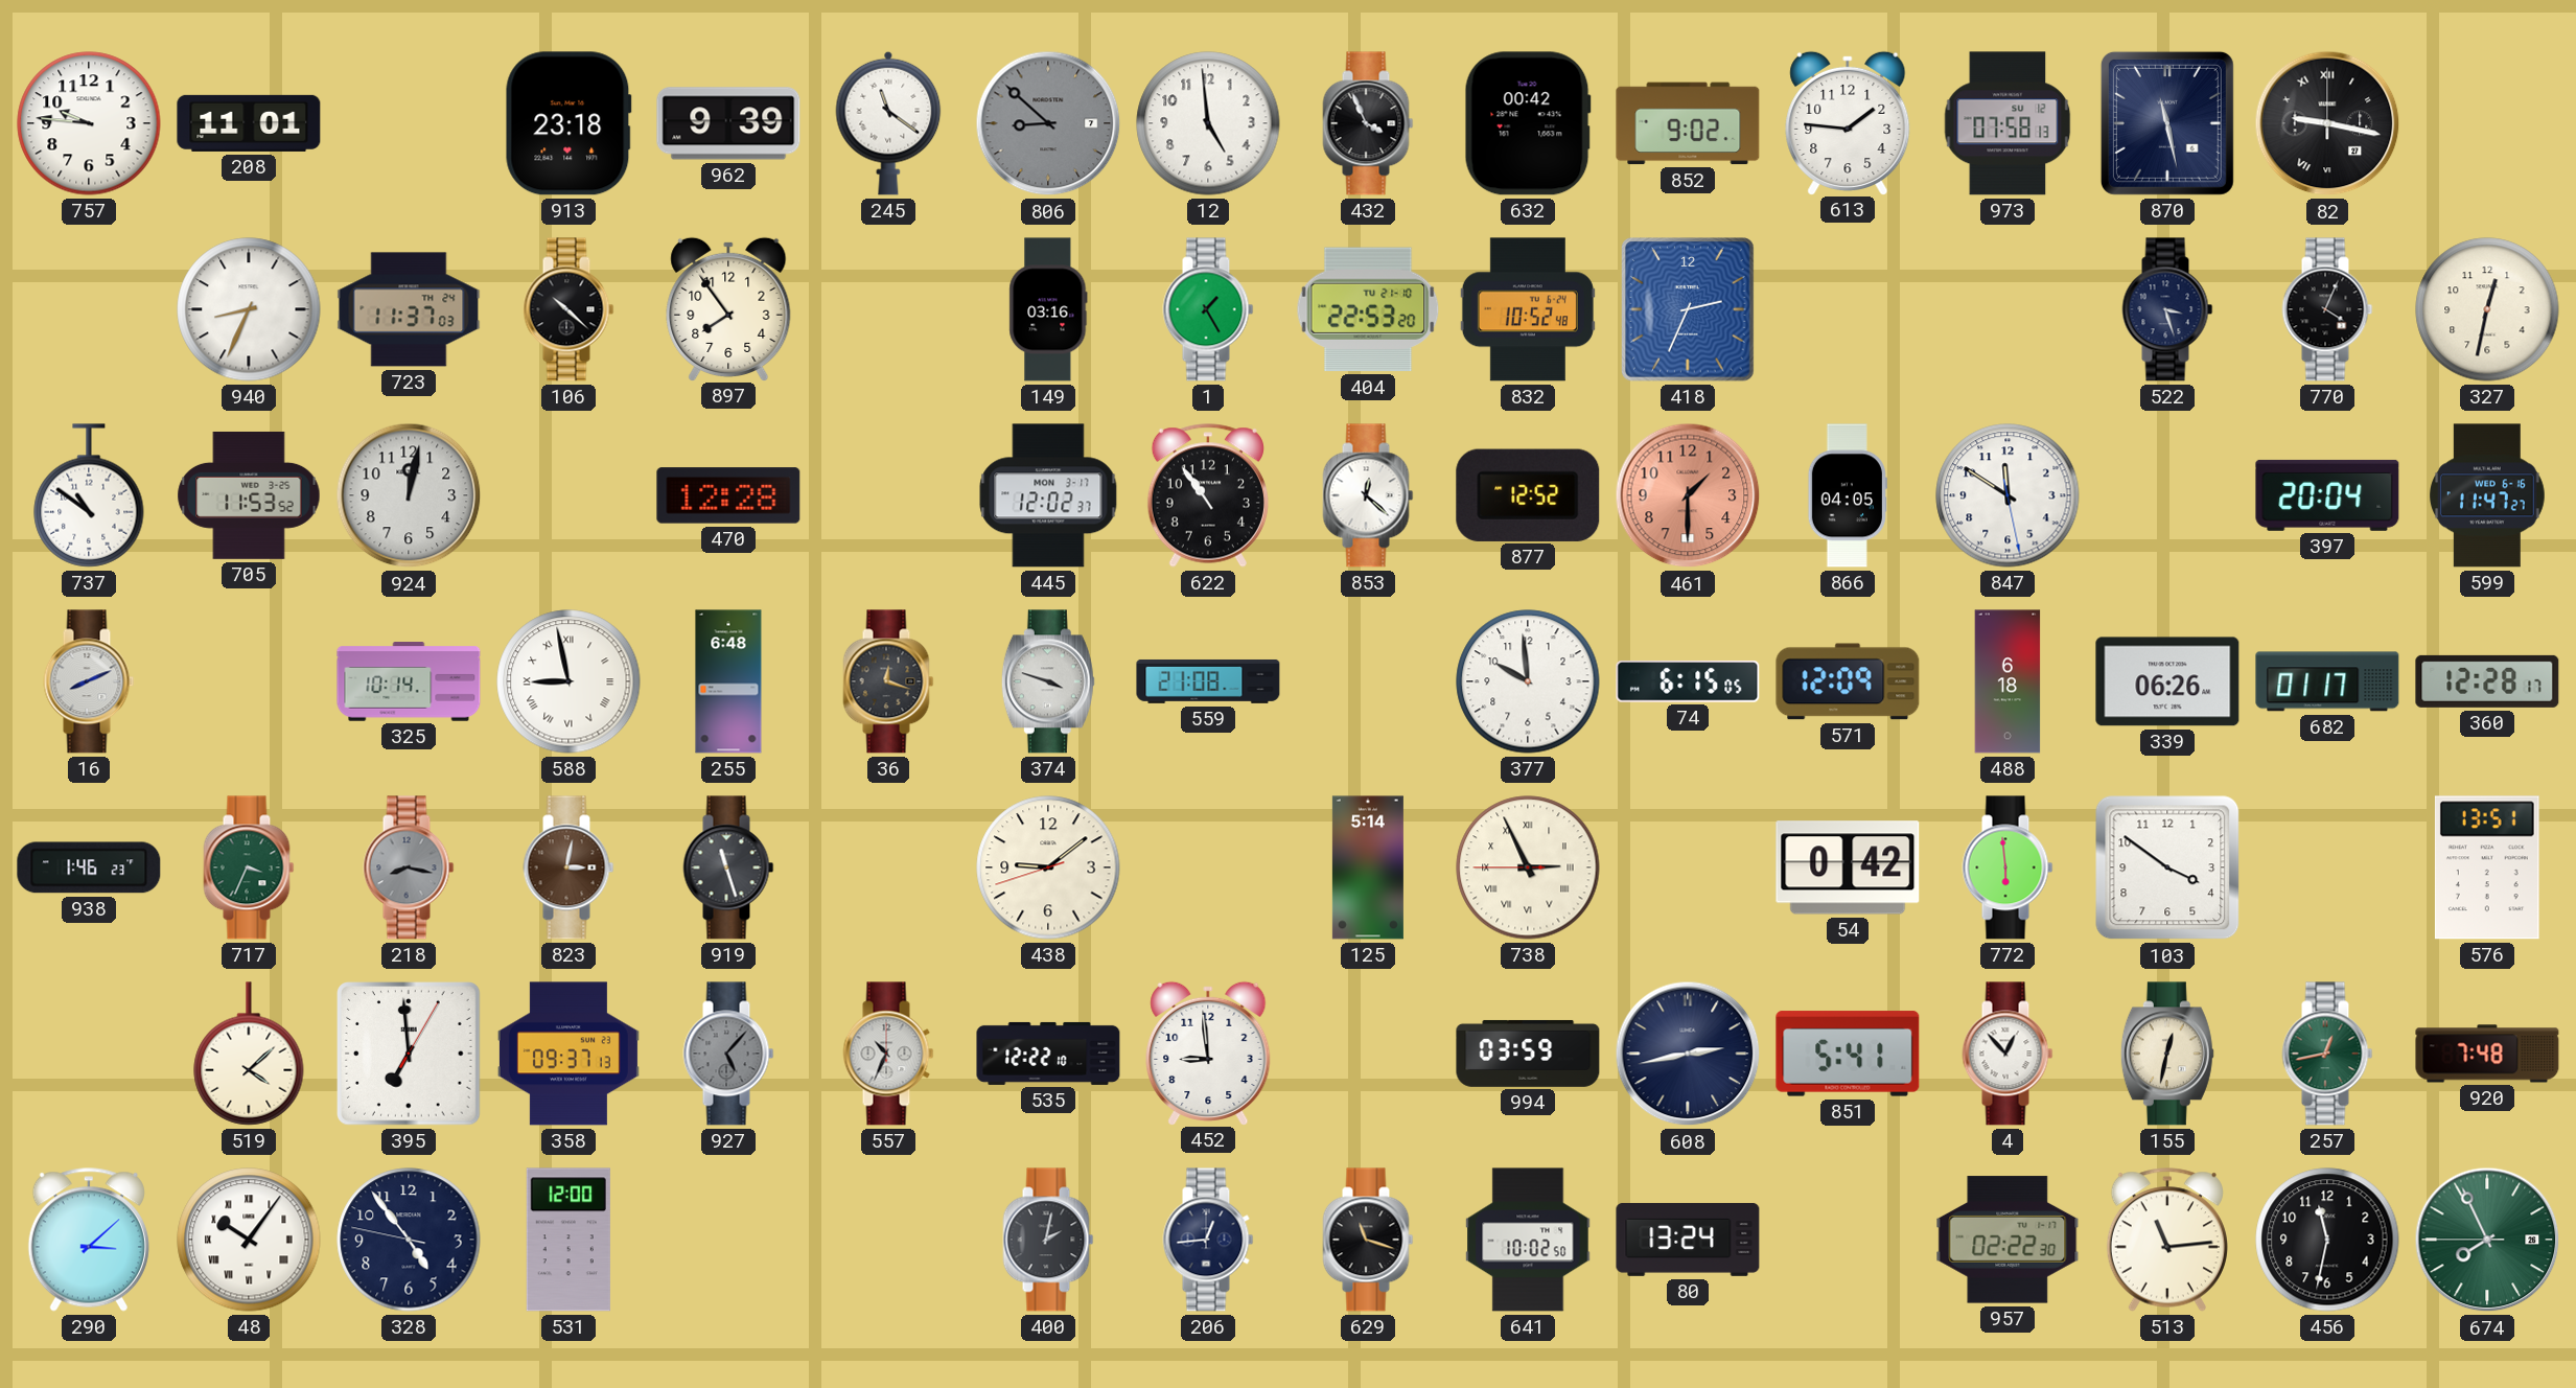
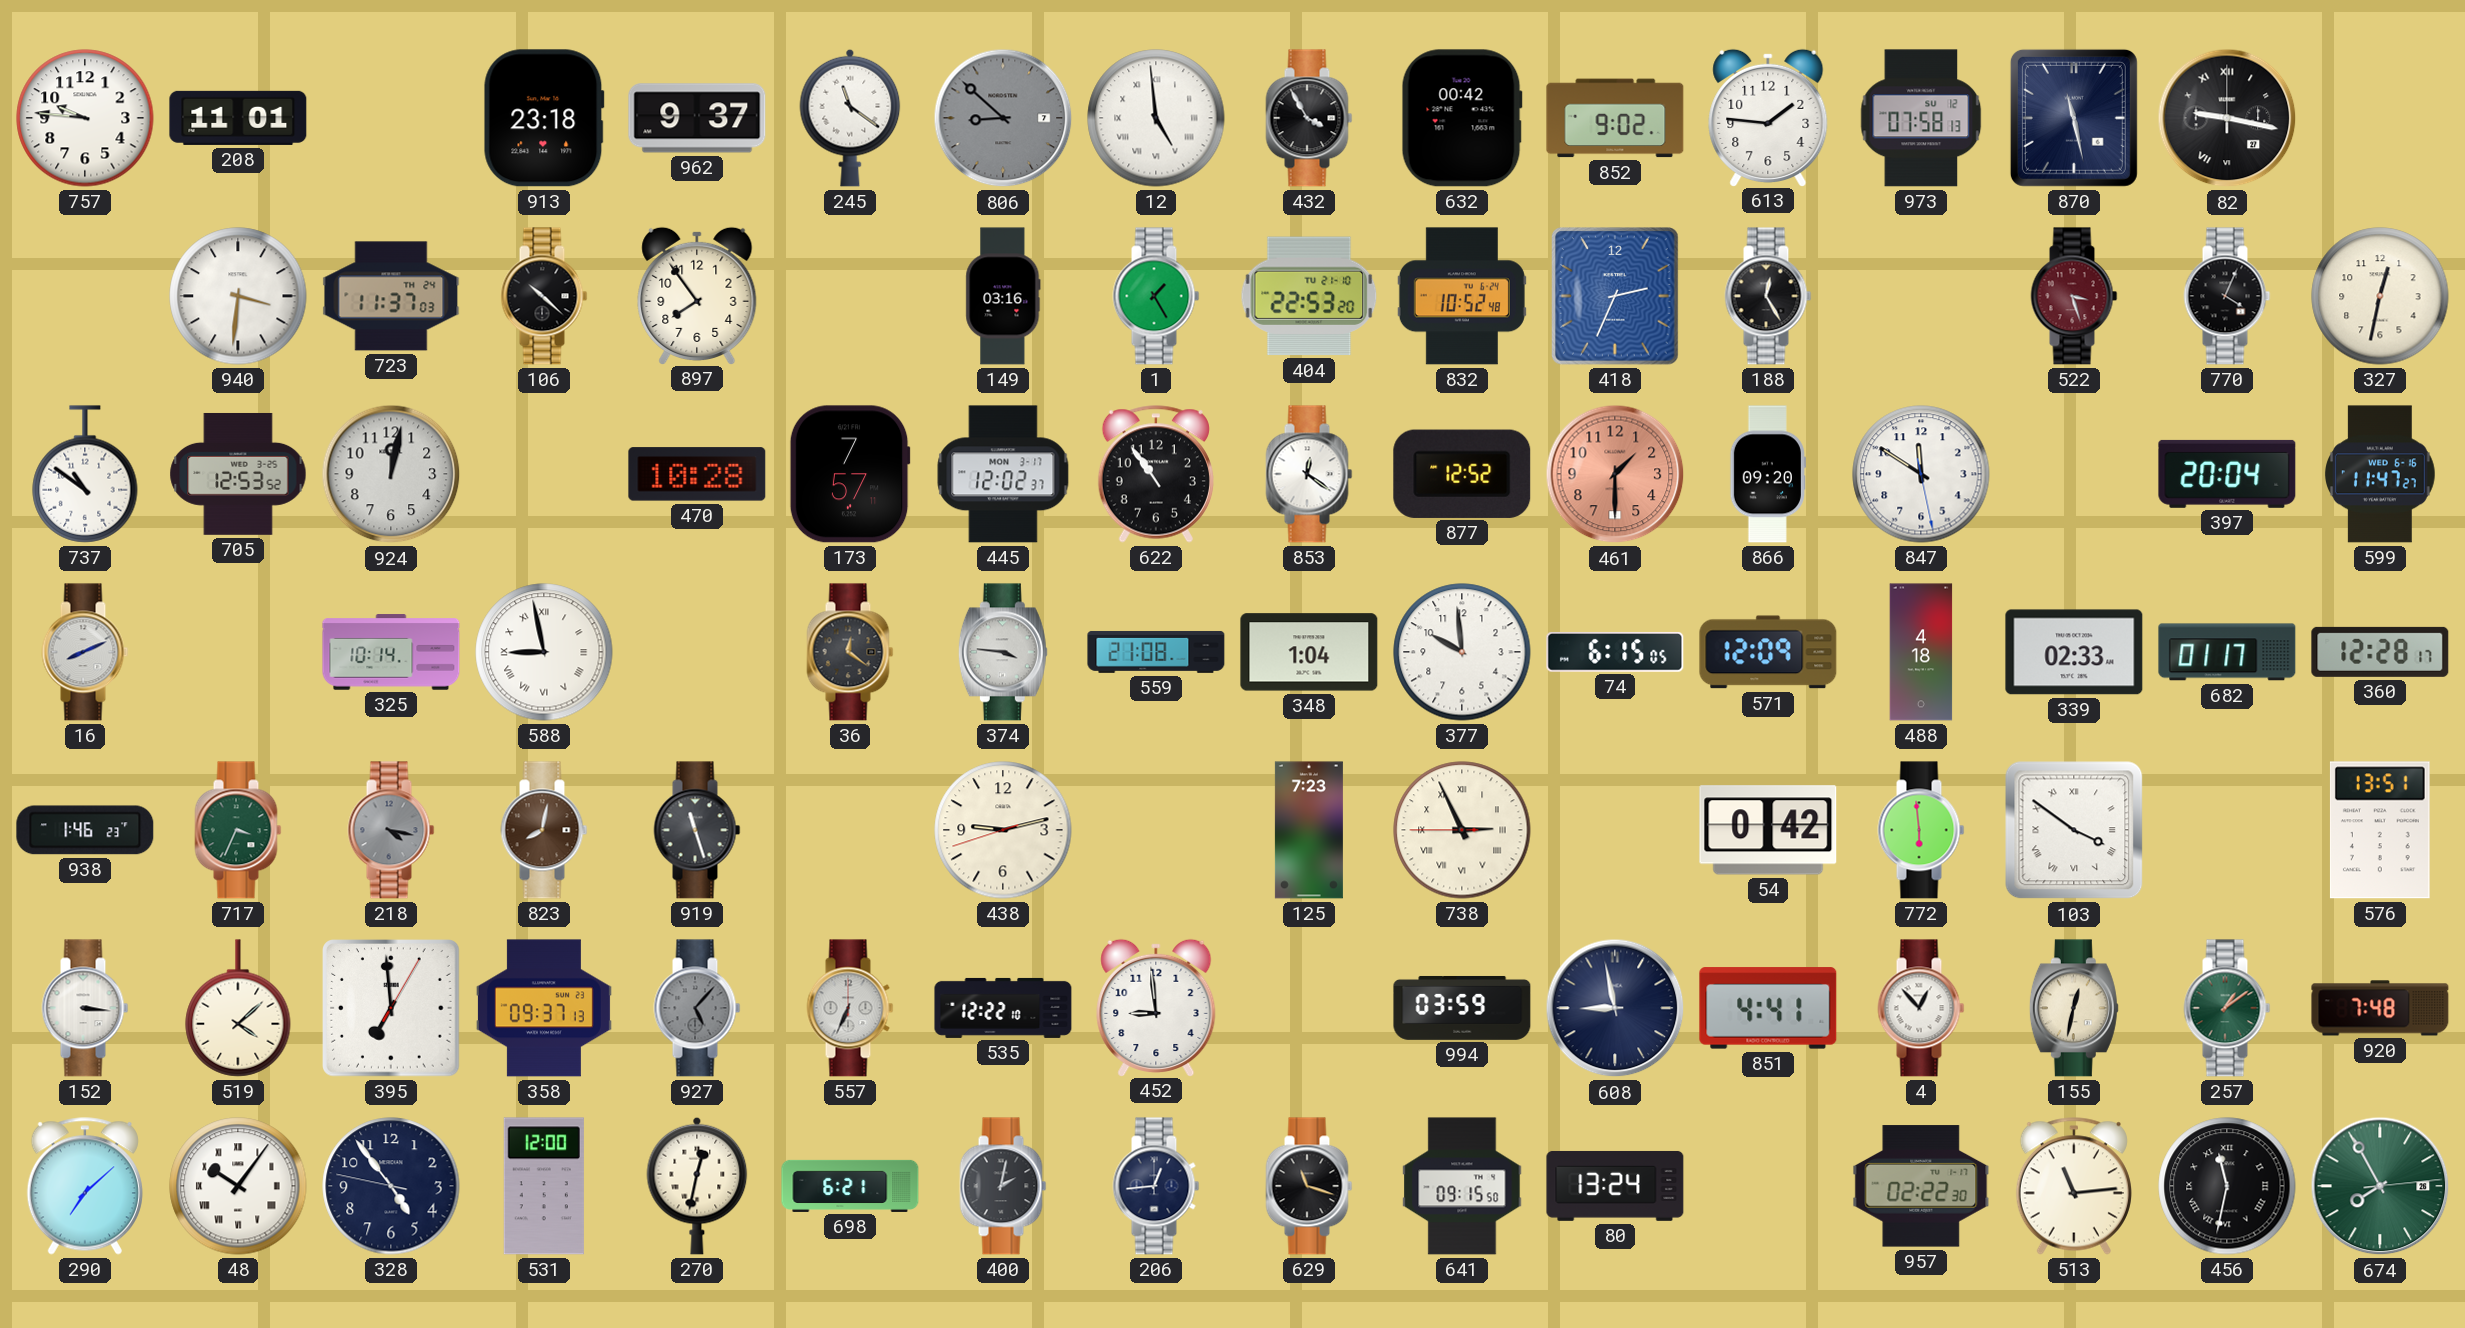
962: 9:39 -> 9:37
12 numerals: Arabic -> Roman
432: 3:56 -> 3:55
940: 8:34 -> 3:31
188: none -> 12:25
522 dial: navy -> burgundy
705: 11:53 -> 12:53
470: 12:28 -> 10:28
173: none -> 7:57
853: 12:22 -> 12:21
866: 04:05 -> 09:20
255: 6:48 -> none
36: 12:18 -> 12:21
374: 3:48 -> 3:46
348: none -> 1:04
488: 6:18 -> 4:18
339: 06:26 -> 02:33
218: 8:17 -> 4:17
823: 3:02 -> 8:02
438: 9:08 -> 9:12
125: 5:14 -> 7:23
103 numerals: Arabic -> Roman
152: none -> 3:16
557: 10:34 -> 6:34
608: 2:43 -> 8:58
851: 5:41 -> 4:41
257: 12:43 -> 1:09
290: 3:08 -> 7:08
270: none -> 12:32
698: none -> 6:21
641: 10:02 -> 09:15
456 numerals: Arabic -> Roman
674: 7:55:45 -> 7:55:14
